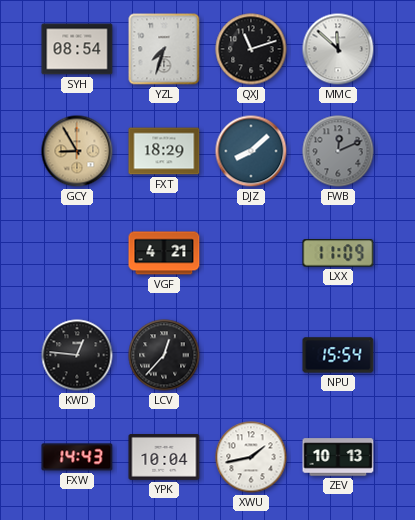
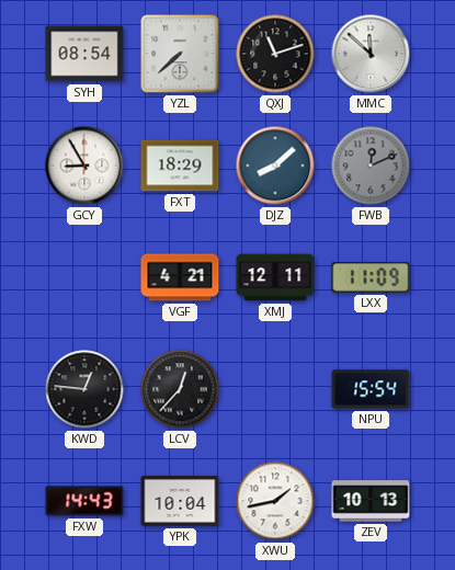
YZL: 7:33 -> 7:38
GCY dial: champagne -> white
XMJ: none -> 12:11
